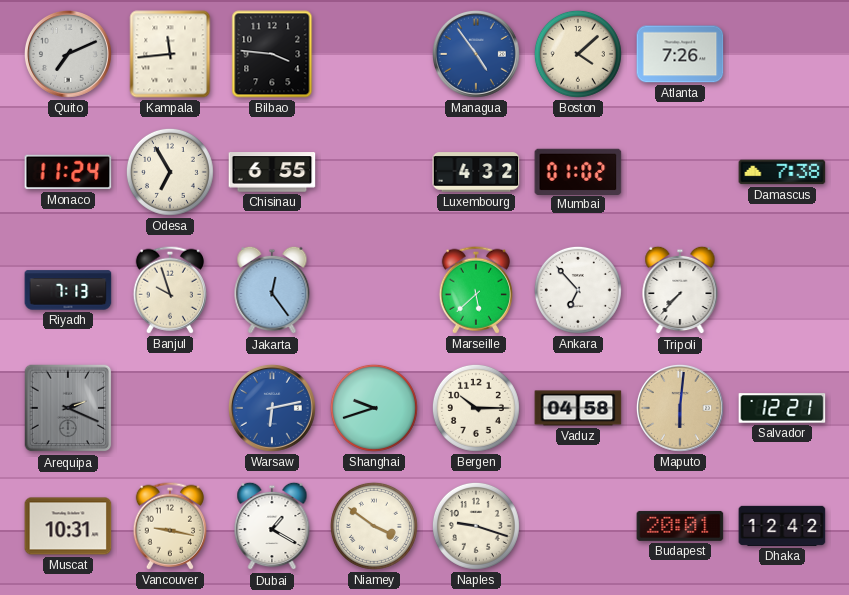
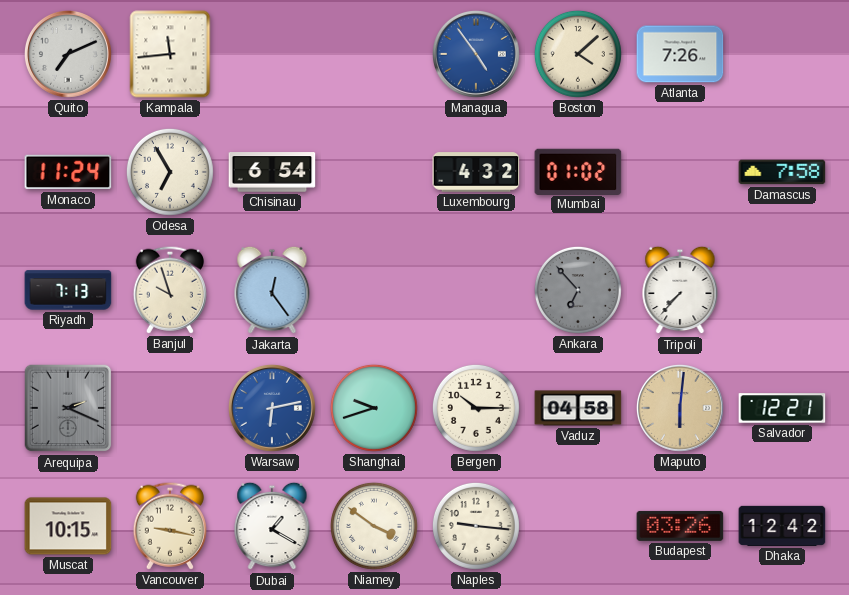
Bilbao: 3:46 -> none
Chisinau: 6:55 -> 6:54
Damascus: 7:38 -> 7:58
Marseille: 5:38 -> none
Ankara dial: white -> grey
Muscat: 10:31 -> 10:15
Naples: 9:18 -> 9:16
Budapest: 20:01 -> 03:26
